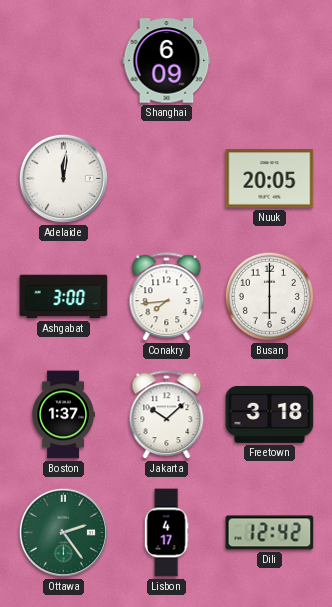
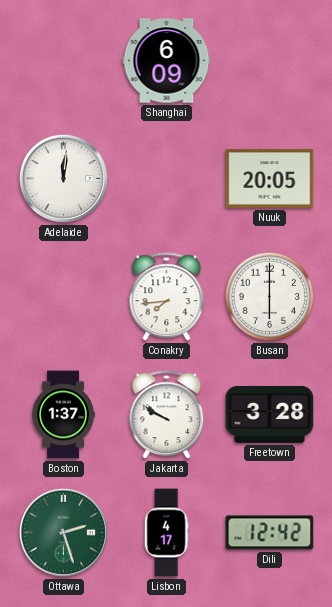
Ashgabat: 3:00 -> none
Jakarta: 10:08 -> 9:50
Freetown: 3:18 -> 3:28
Ottawa: 2:24 -> 2:27
